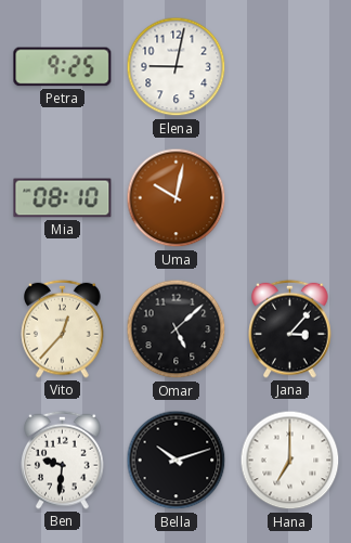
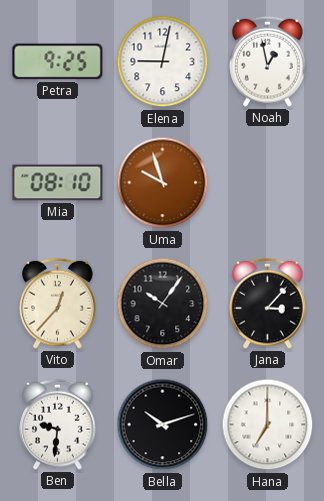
Noah: none -> 12:58
Uma: 10:02 -> 9:57
Omar: 5:08 -> 10:06
